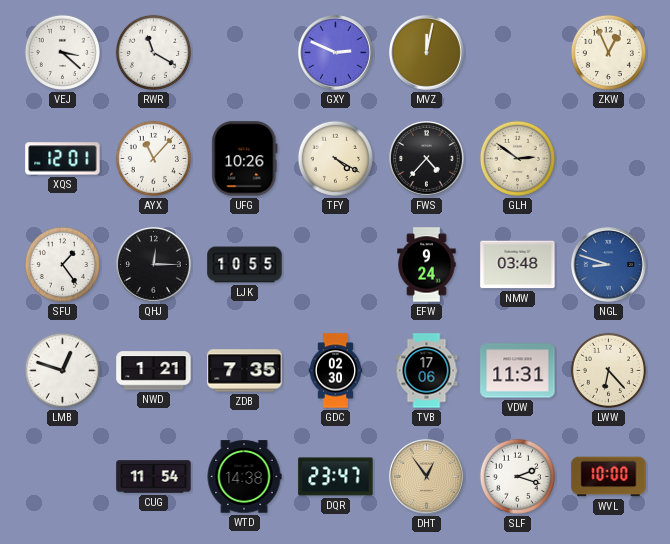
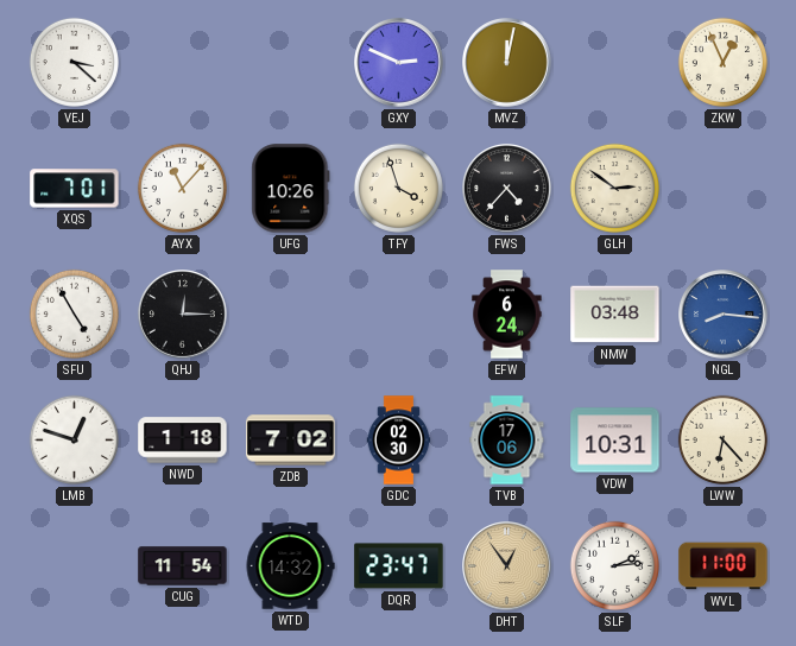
RWR: 11:20 -> none
XQS: 12:01 -> 7:01
TFY: 4:20 -> 3:57
SFU: 1:24 -> 4:55
LJK: 10:55 -> none
EFW: 9:24 -> 6:24
NGL: 8:48 -> 8:16
NWD: 1:21 -> 1:18
ZDB: 7:35 -> 7:02
VDW: 11:31 -> 10:31
WTD: 14:38 -> 14:32
SLF: 2:18 -> 2:14
WVL: 10:00 -> 11:00
